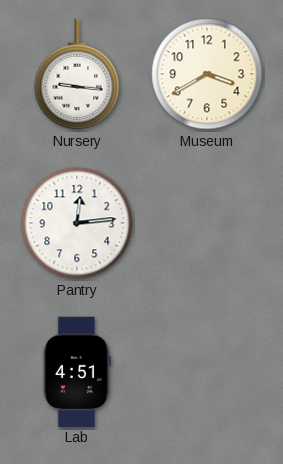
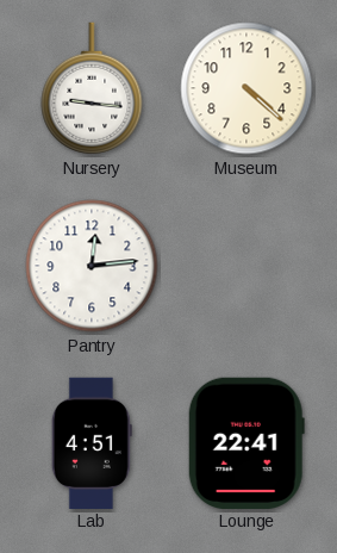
Museum: 3:40 -> 4:22
Lounge: none -> 22:41
